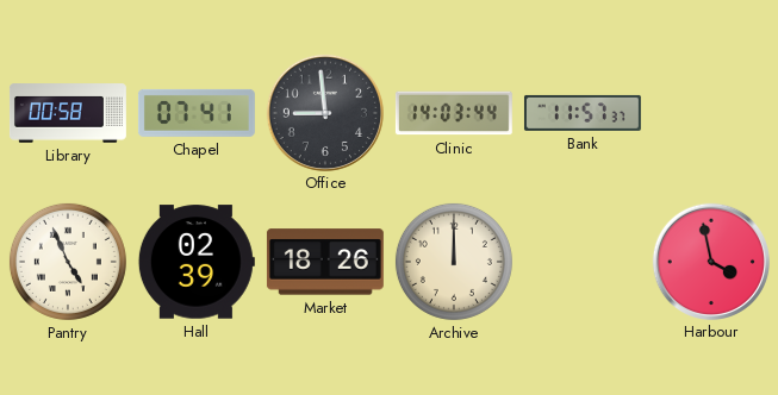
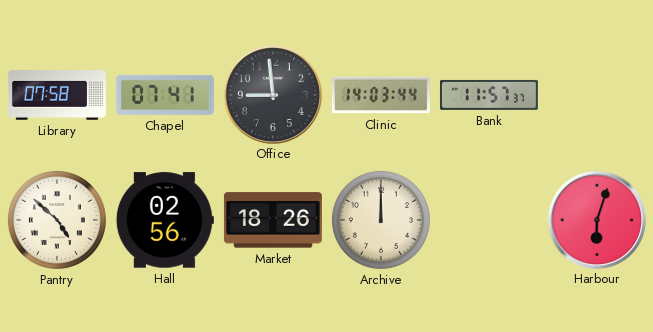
Library: 00:58 -> 07:58
Pantry: 4:56 -> 4:52
Hall: 02:39 -> 02:56
Harbour: 3:58 -> 6:03
